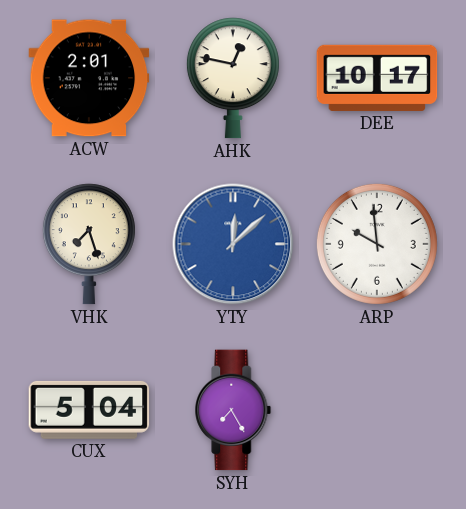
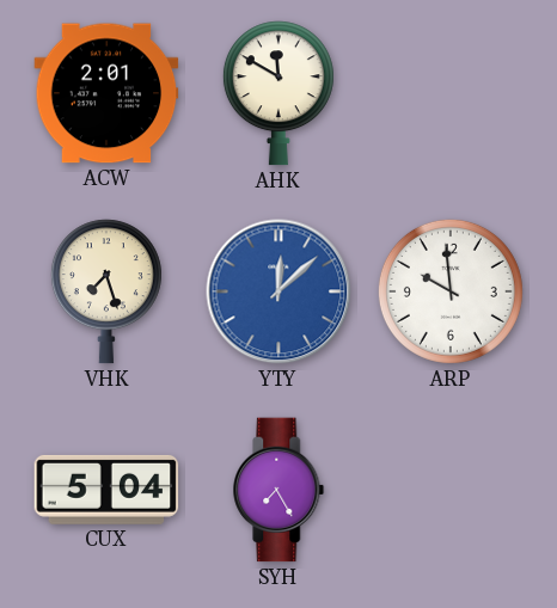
AHK: 12:47 -> 11:50
DEE: 10:17 -> none
